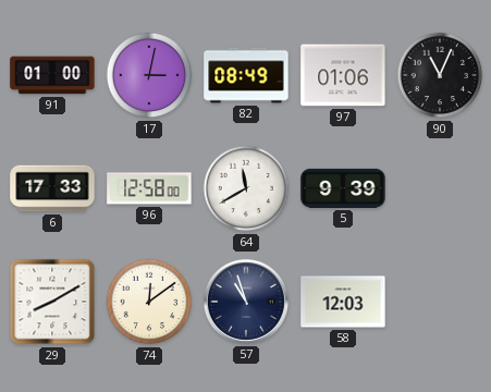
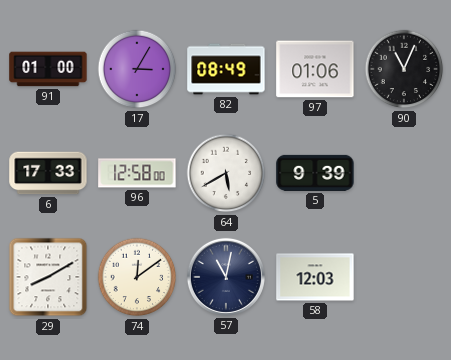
17: 3:02 -> 3:05
64: 11:40 -> 5:40
57: 10:57 -> 11:02
